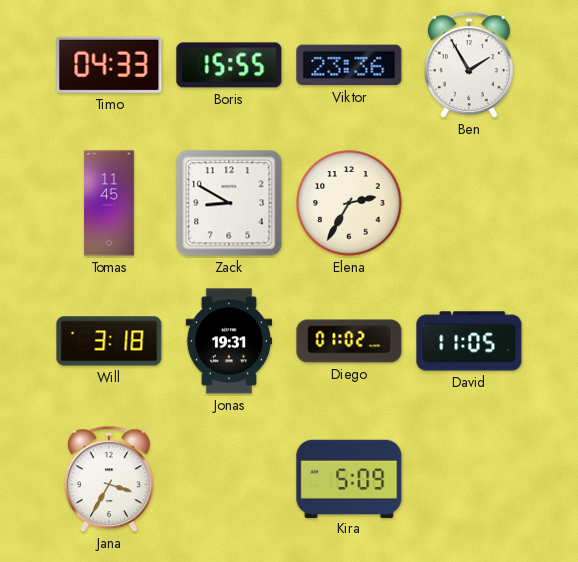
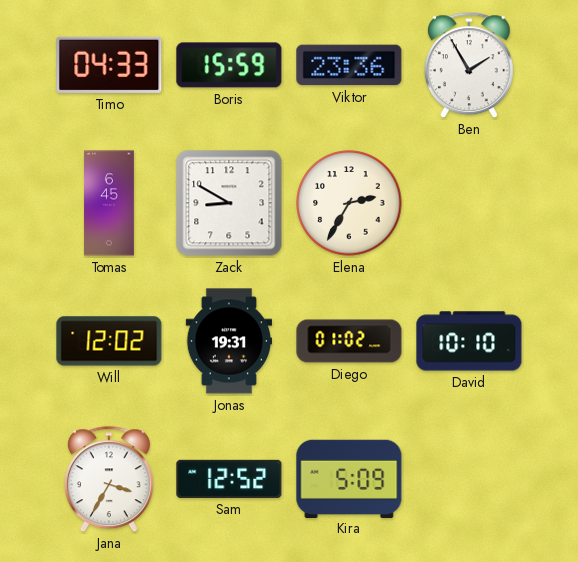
Boris: 15:55 -> 15:59
Tomas: 11:45 -> 6:45
Will: 3:18 -> 12:02
David: 11:05 -> 10:10
Sam: none -> 12:52
